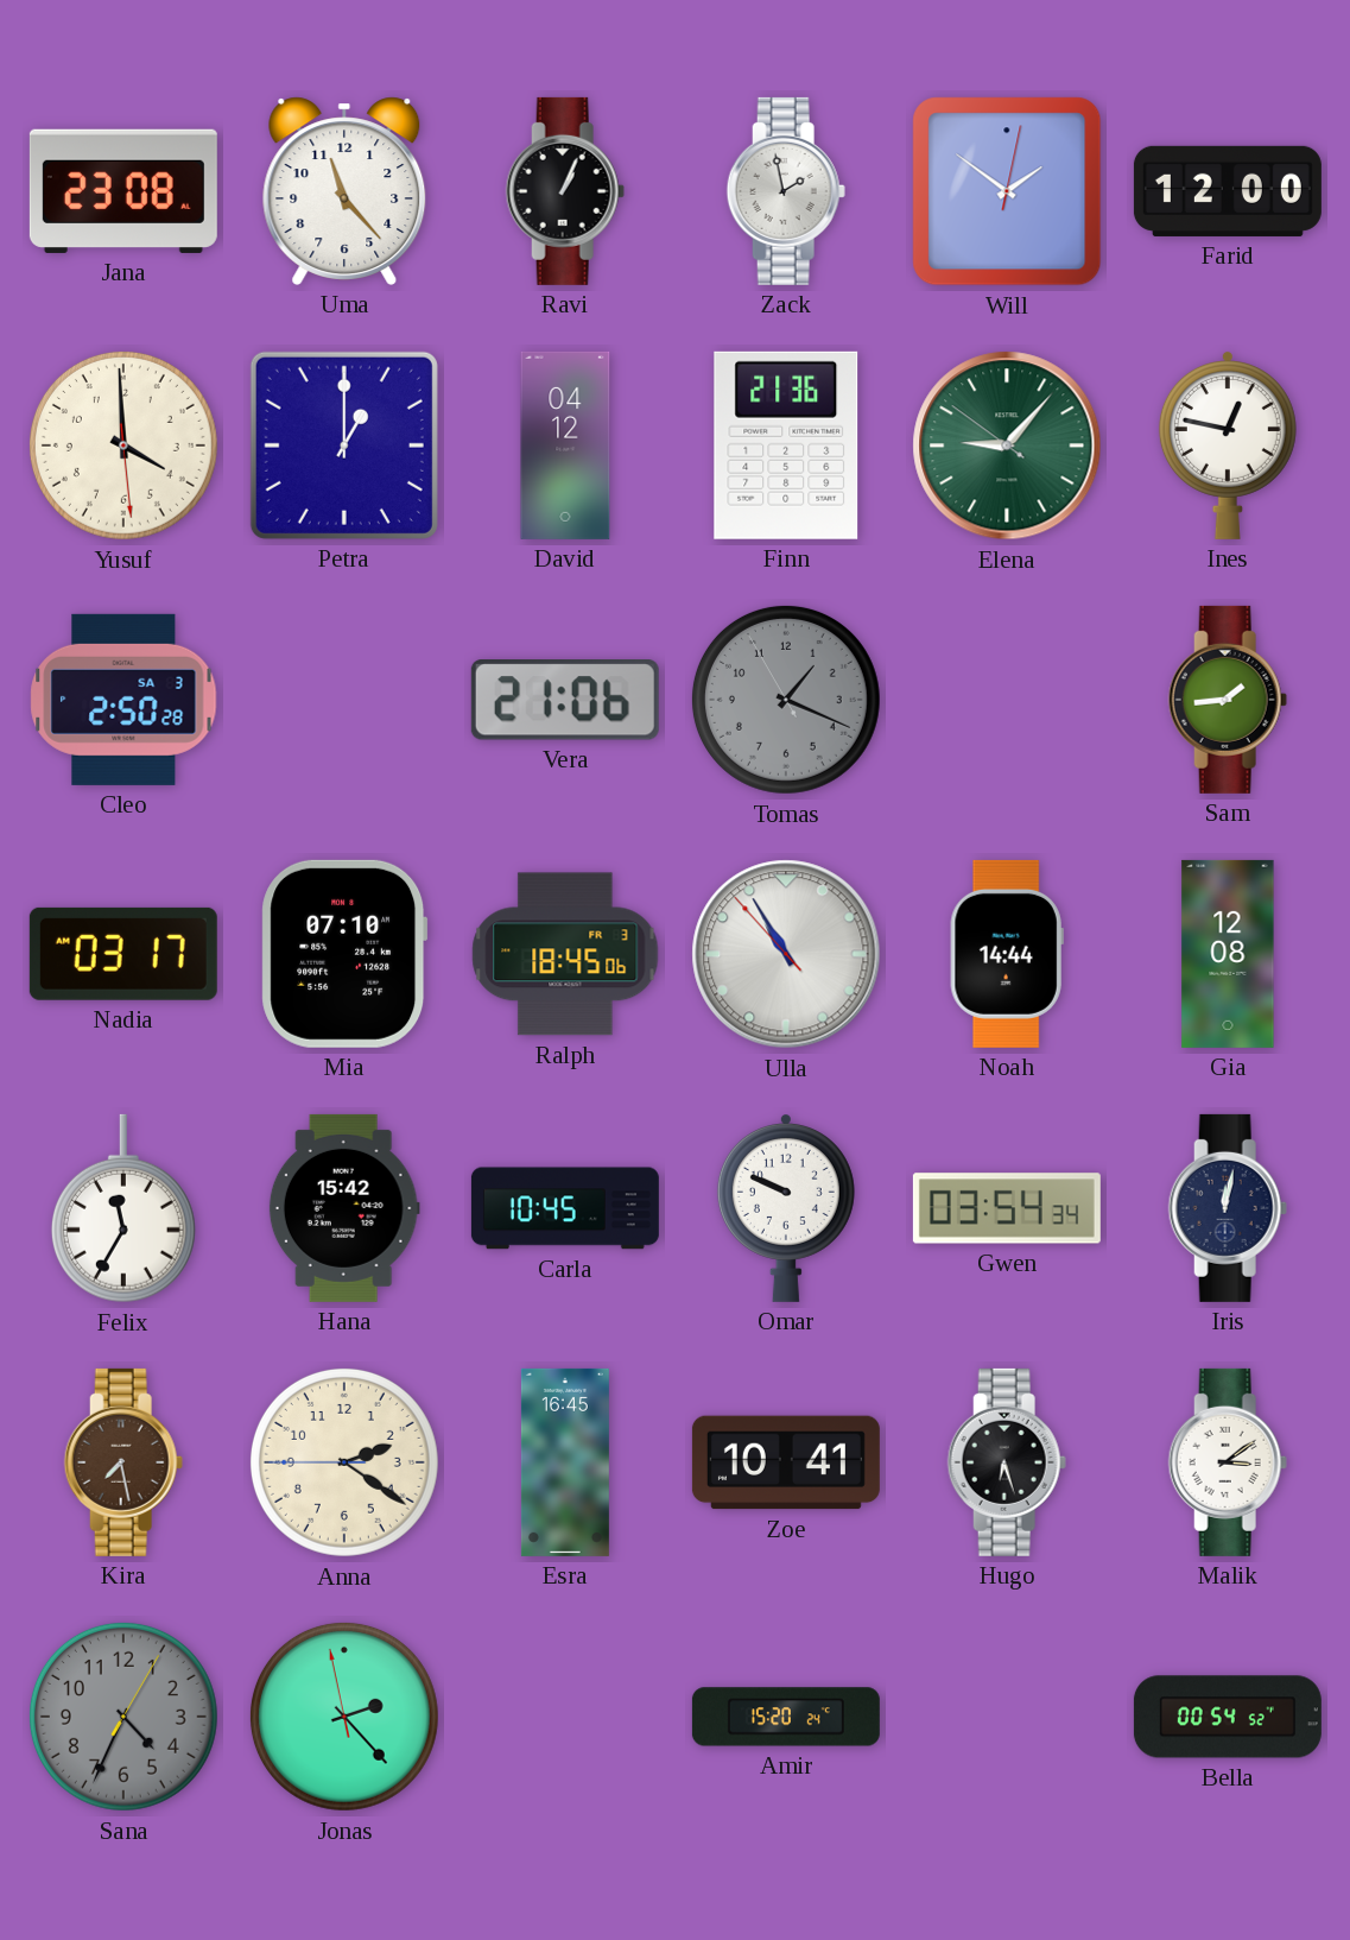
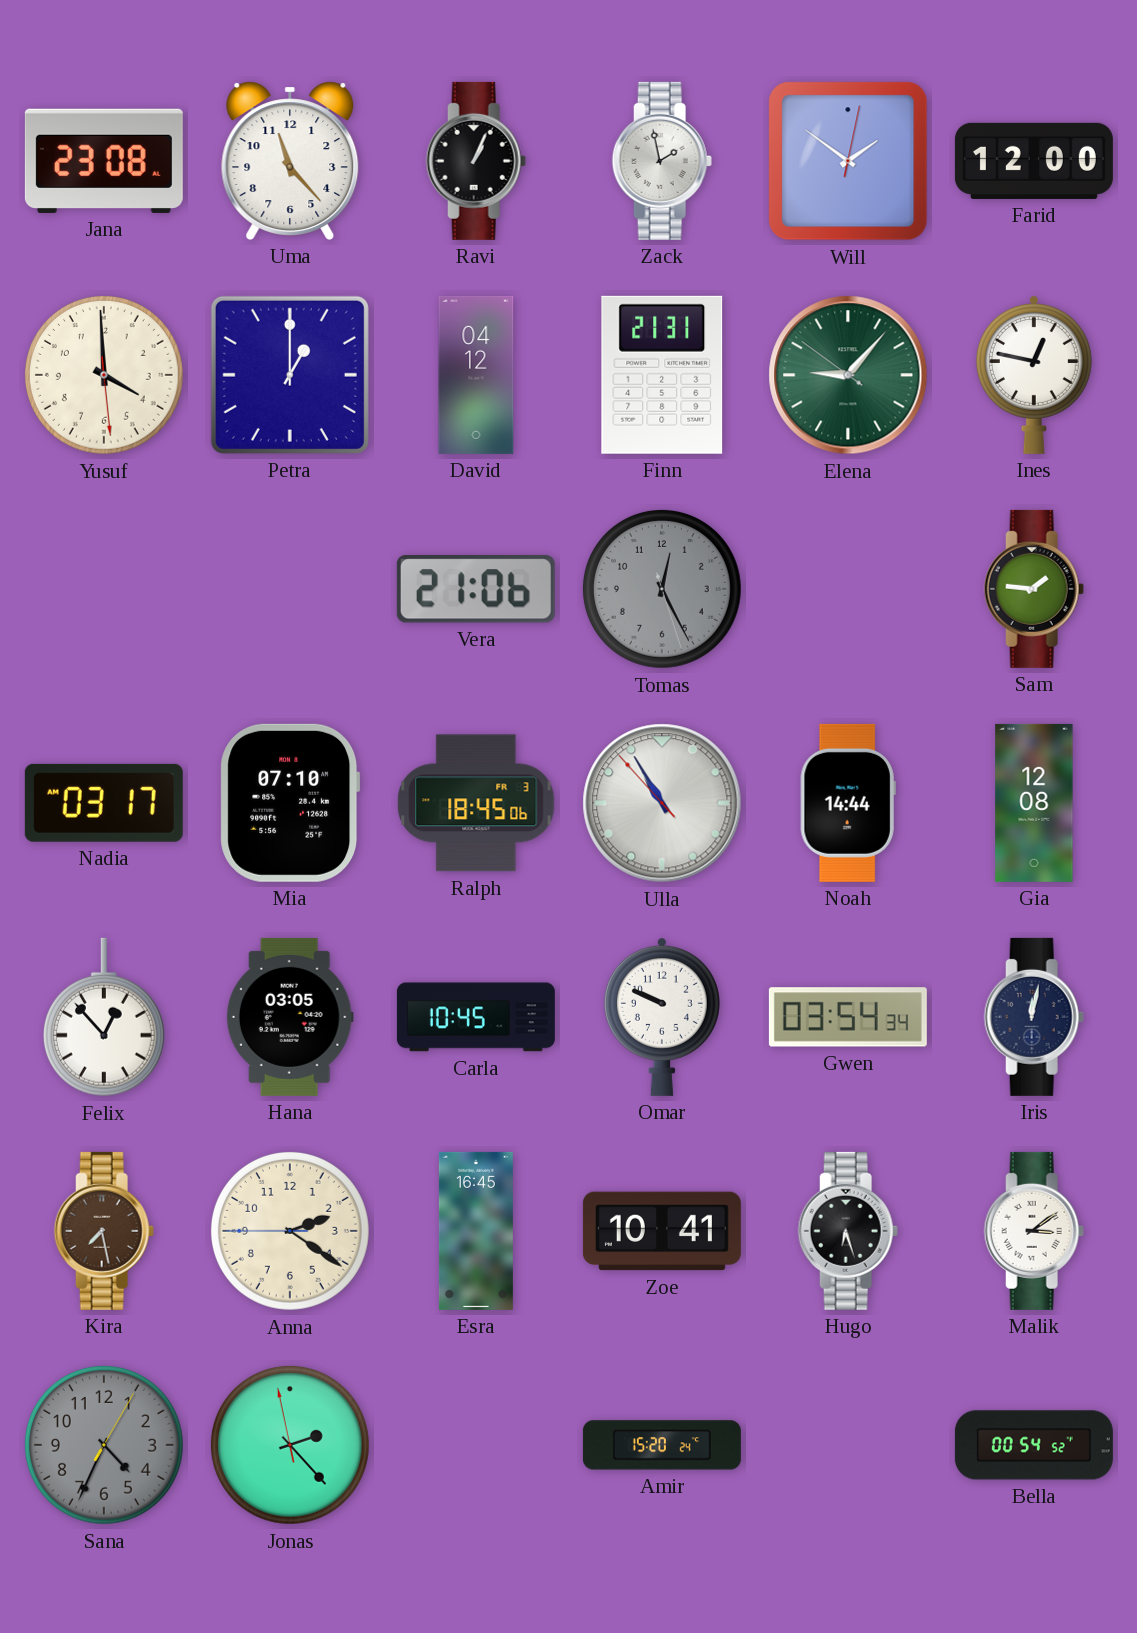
Finn: 21:36 -> 21:31
Cleo: 2:50 -> none
Tomas: 1:18 -> 12:25
Sam: 1:44 -> 1:46
Felix: 11:35 -> 12:53
Hana: 15:42 -> 03:05
